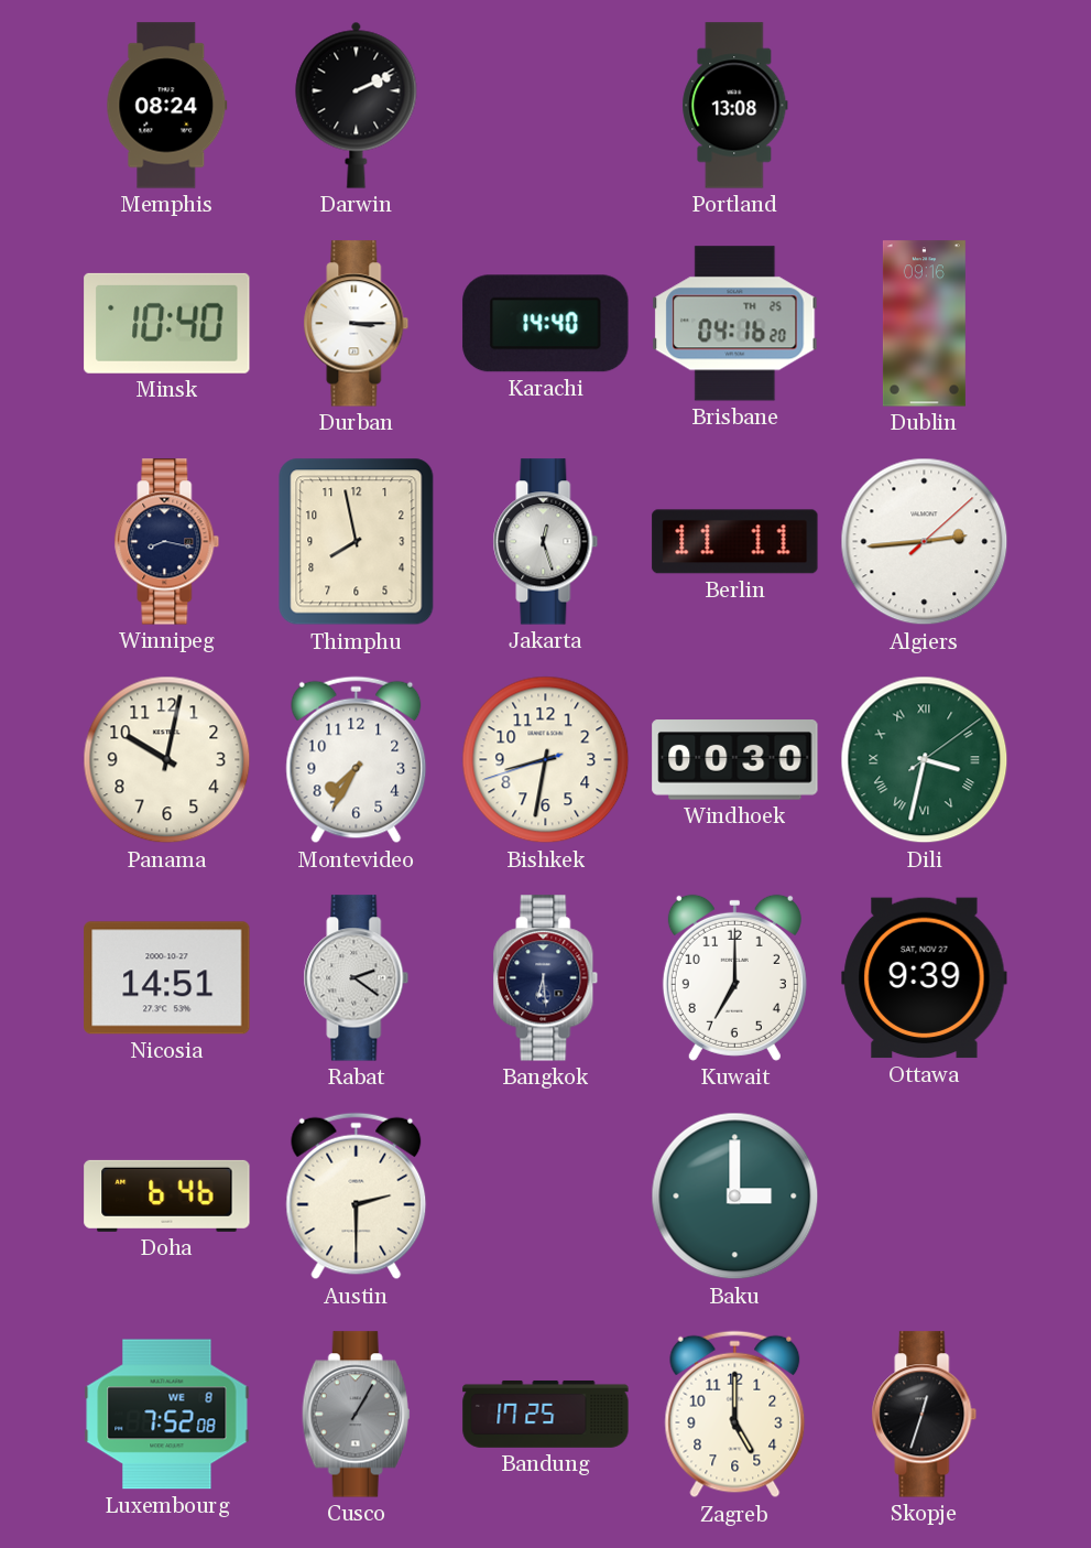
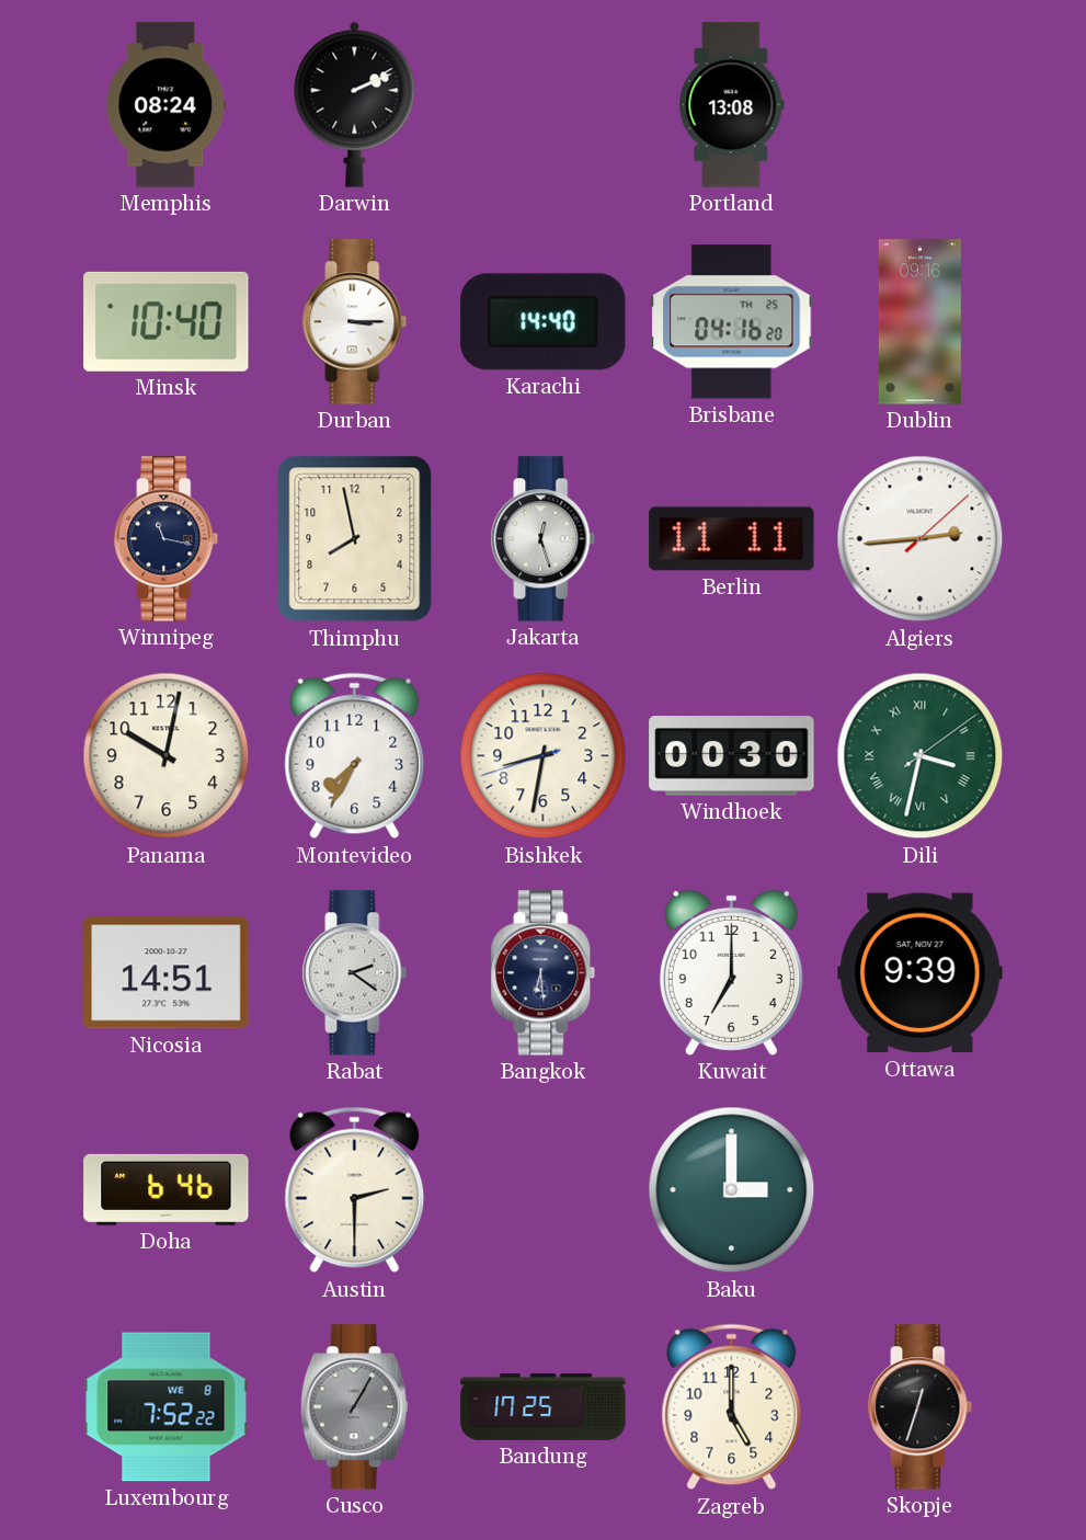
Winnipeg: 8:17 -> 11:17
Luxembourg: 7:52:08 -> 7:52:22
